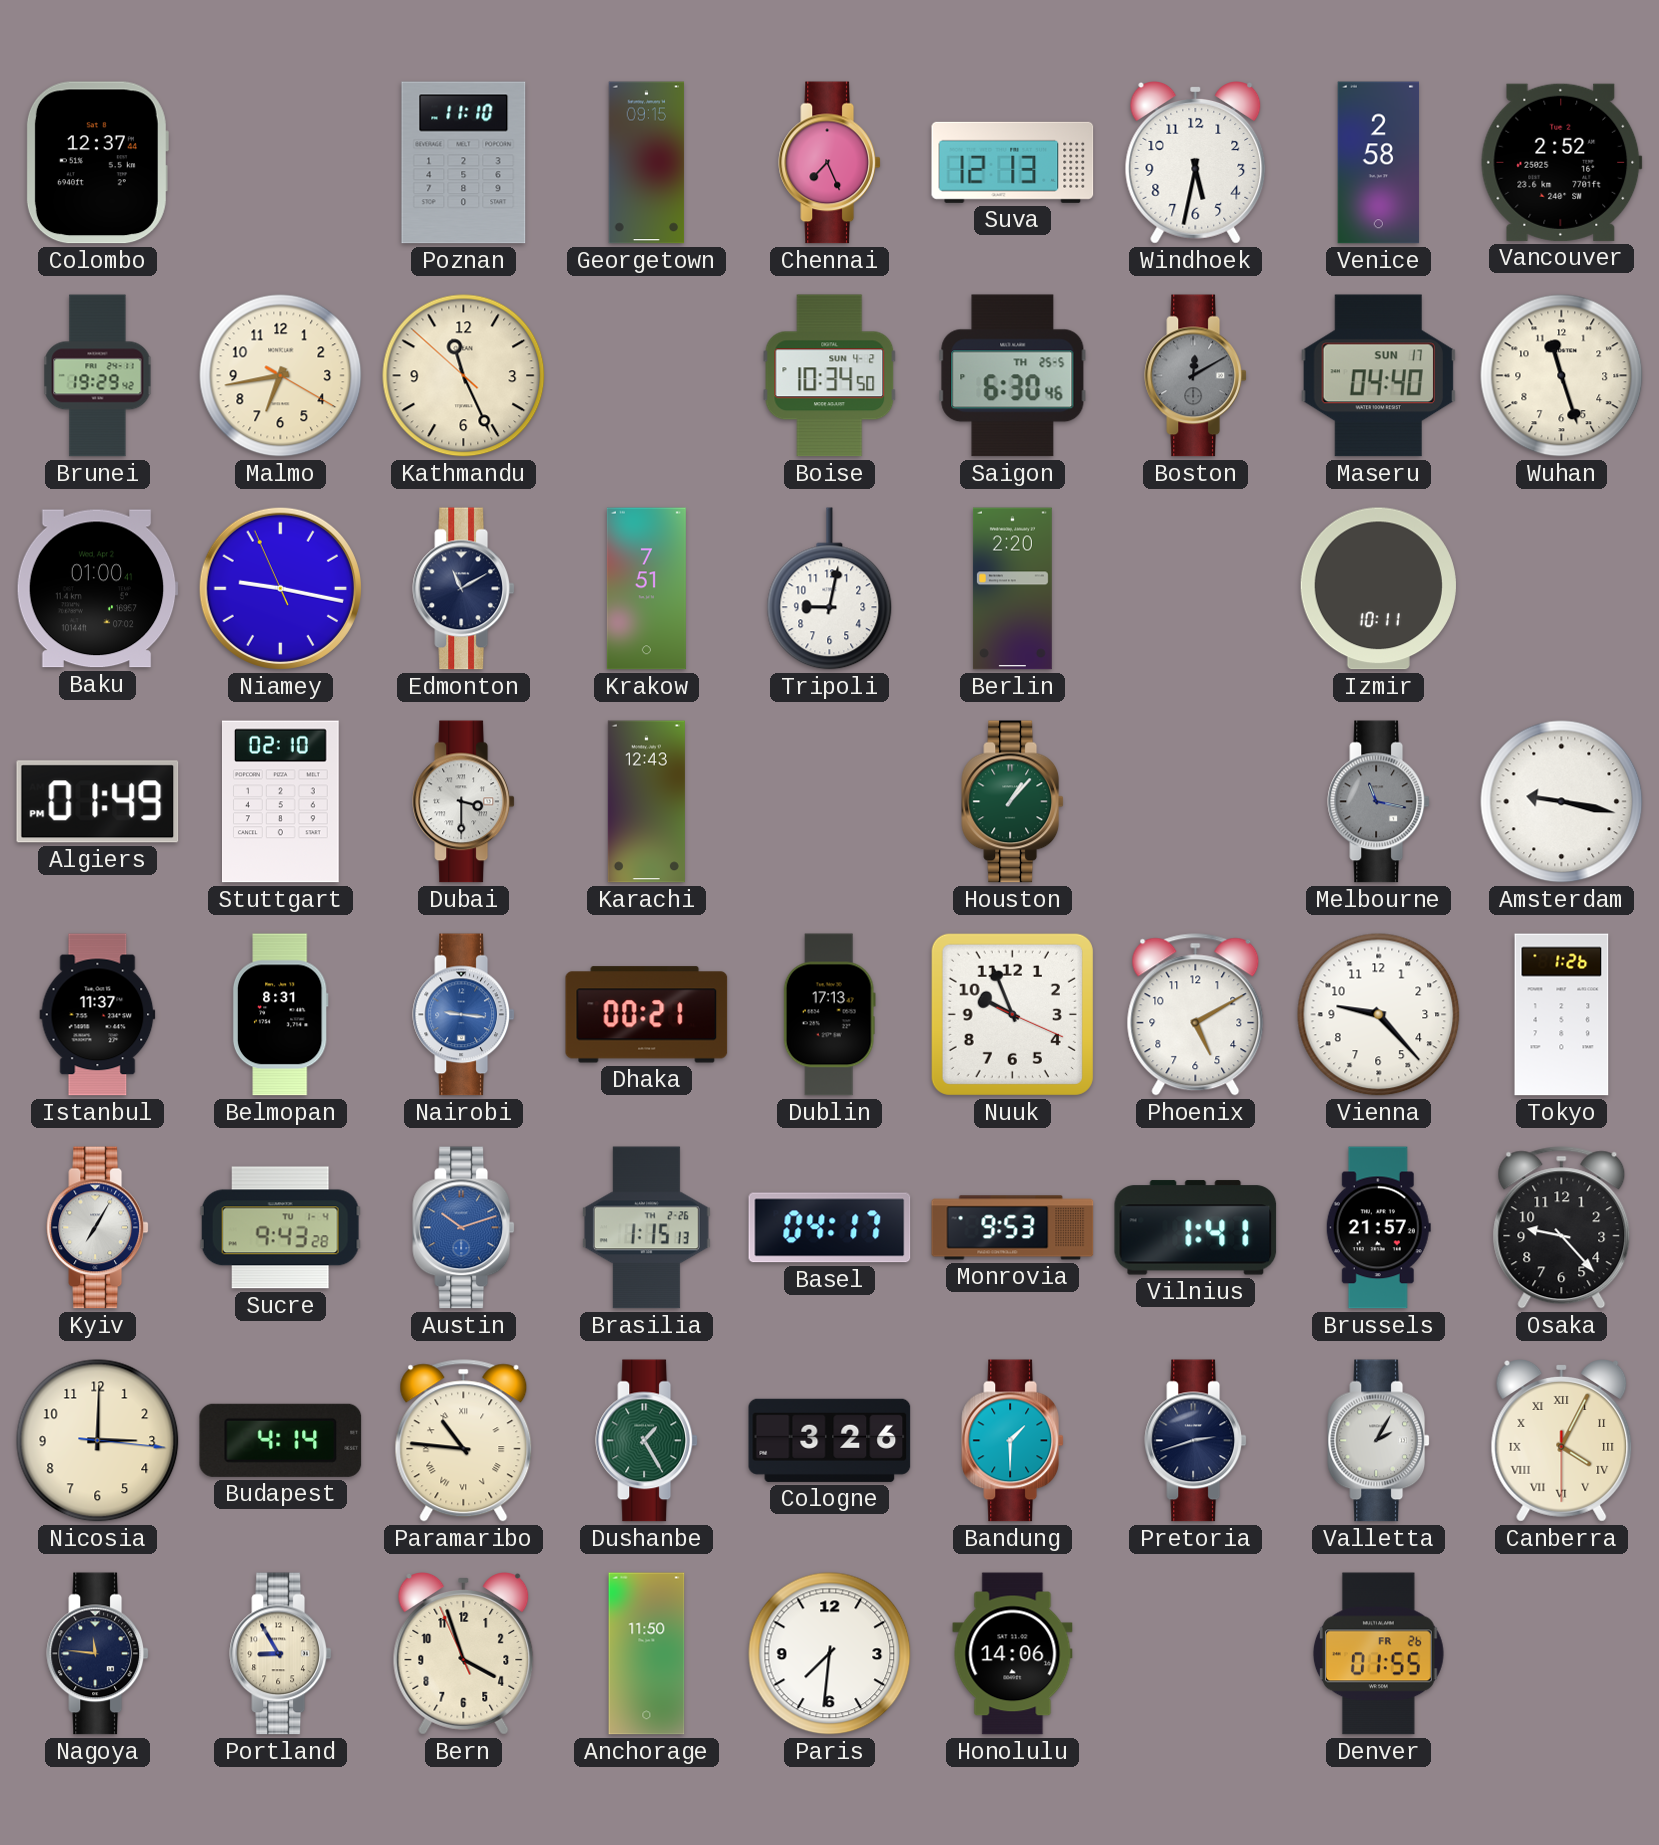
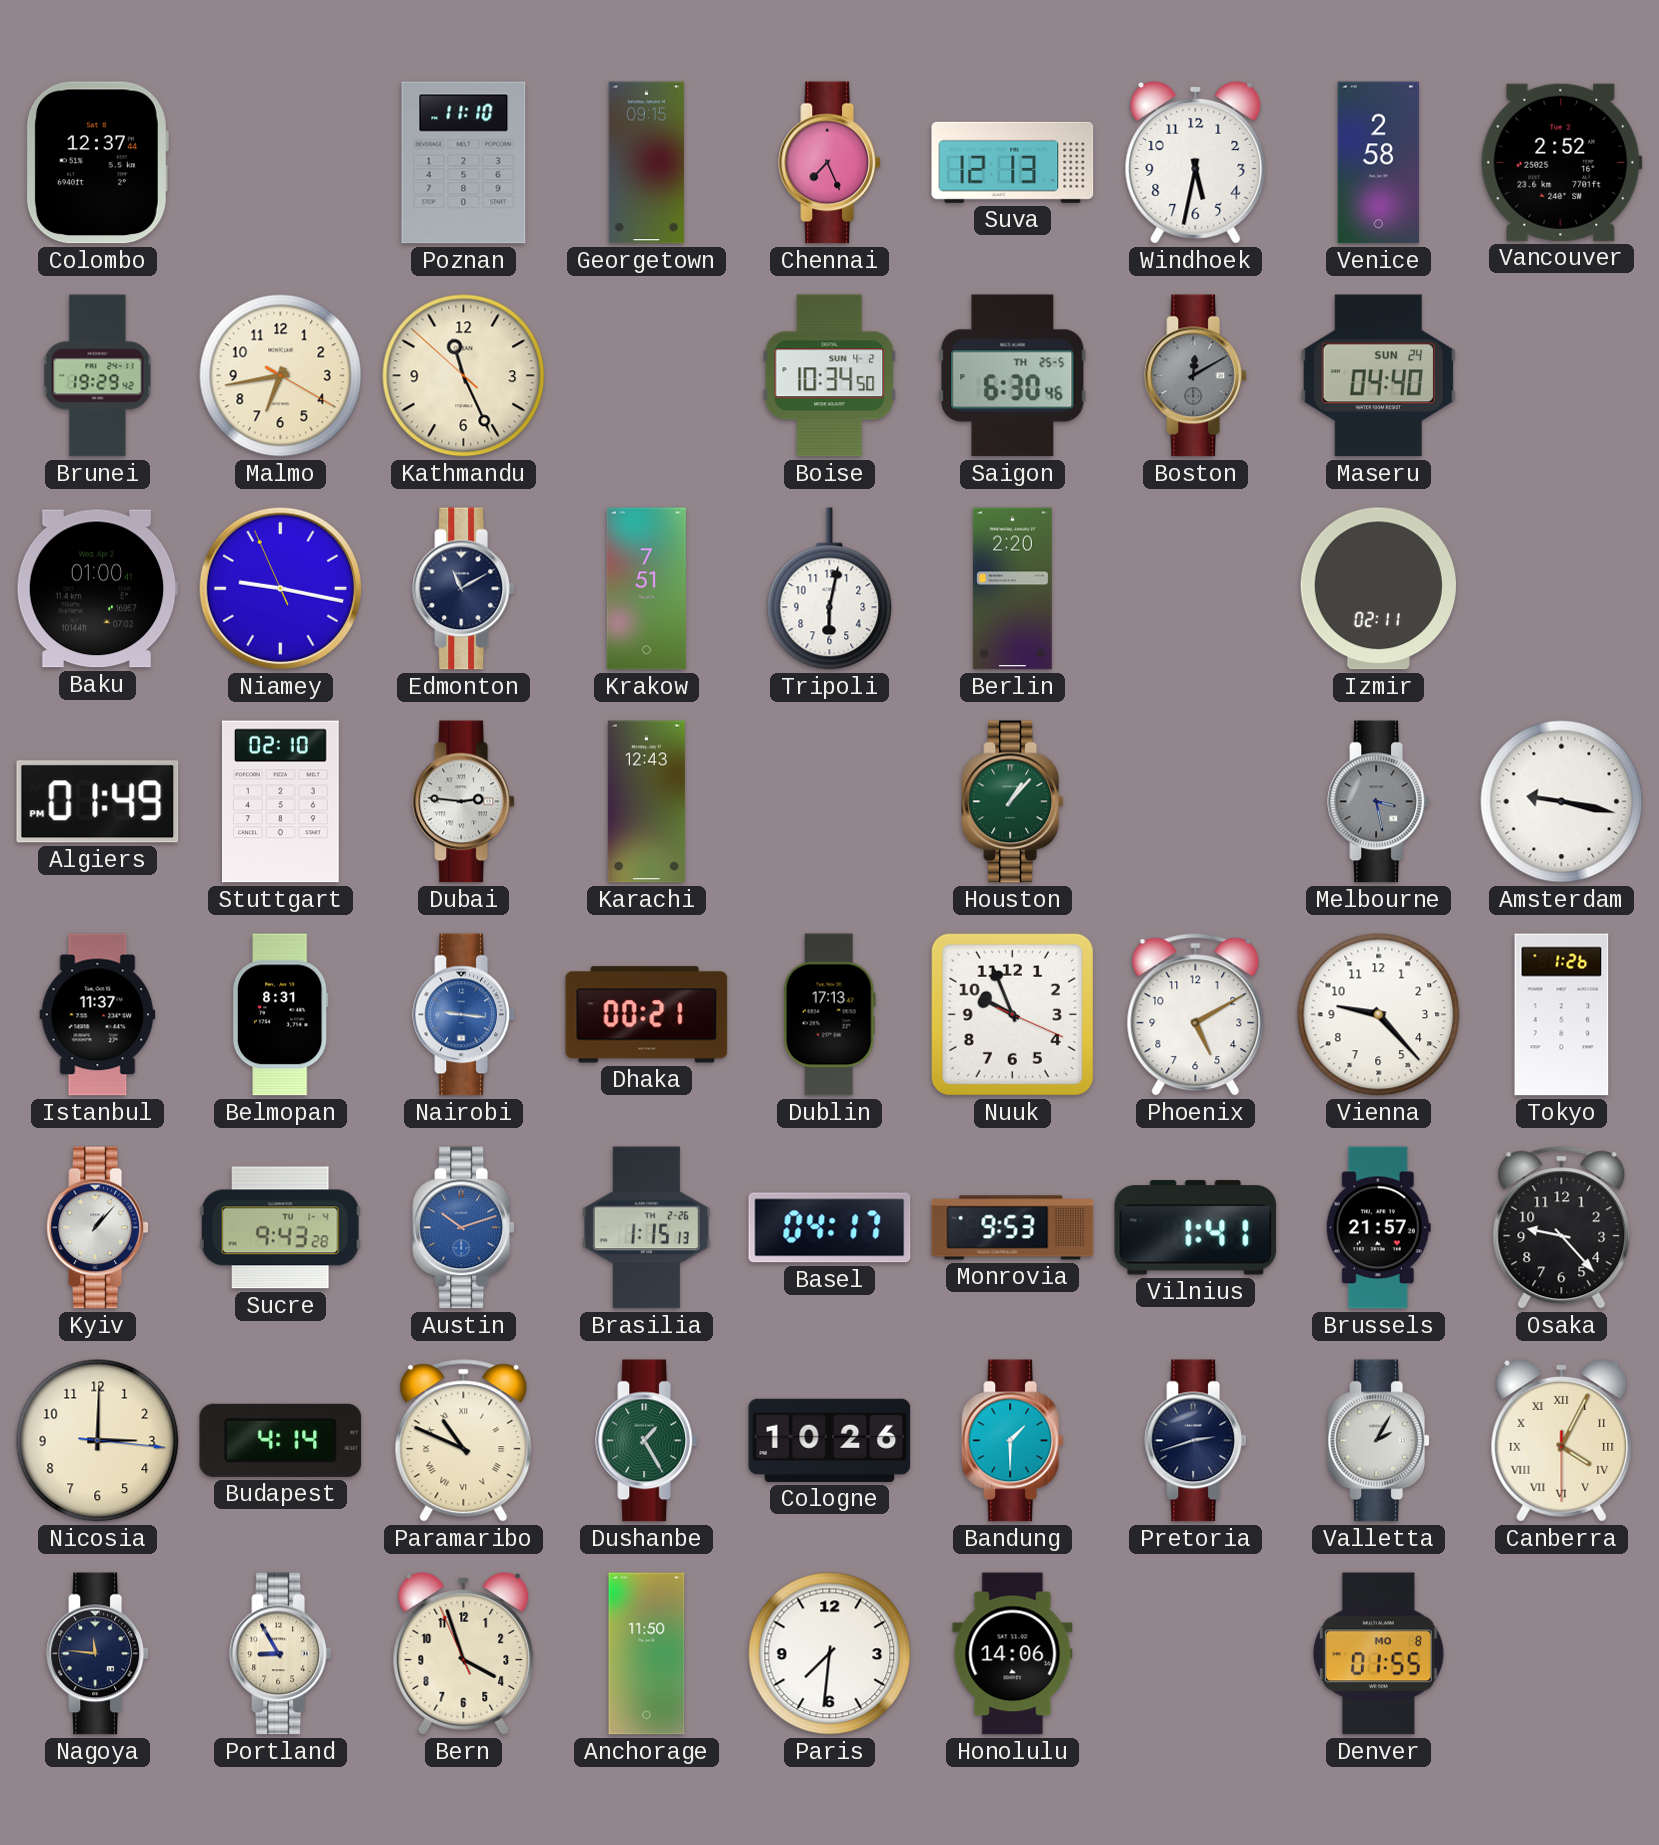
Maseru date: SUN 17 -> SUN 24
Wuhan: 11:27 -> none
Tripoli: 9:02 -> 6:02
Izmir: 10:11 -> 02:11
Dubai: 3:30 -> 2:46
Melbourne: 11:17 -> 3:28
Kyiv: 7:05 -> 1:07
Paramaribo: 10:46 -> 10:49
Cologne: 3:26 -> 10:26
Denver date: FR 26 -> MO 8
